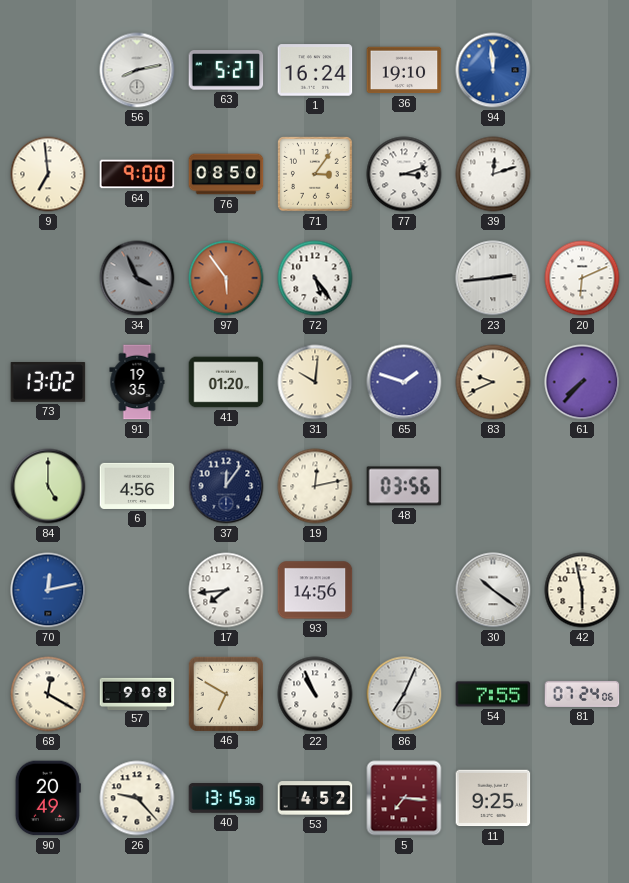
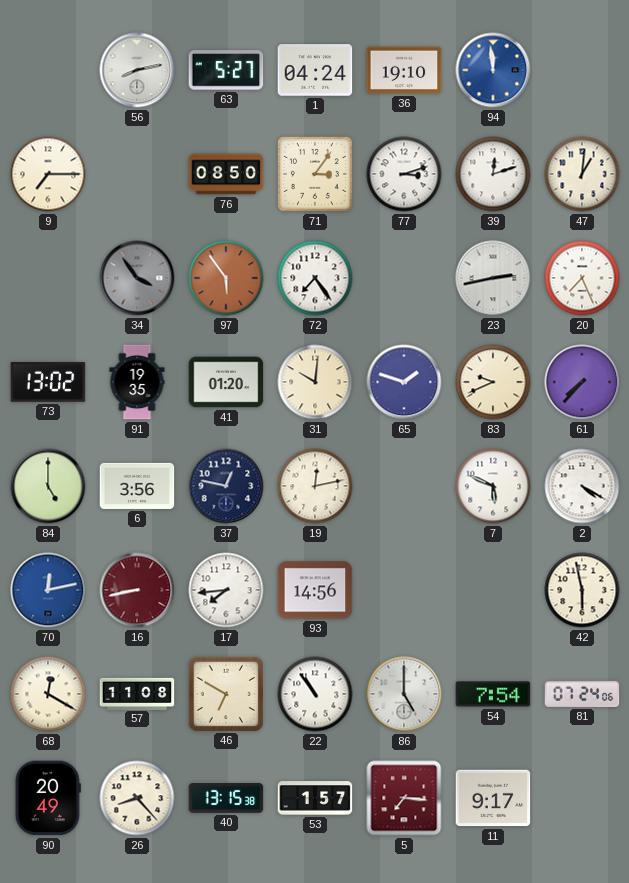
1: 16:24 -> 04:24
9: 6:59 -> 7:15
64: 9:00 -> none
47: none -> 1:01
34: 3:56 -> 3:54
72: 5:24 -> 7:24
23: 2:44 -> 2:43
20: 6:11 -> 7:26
6: 4:56 -> 3:56
37: 12:06 -> 12:47
48: 03:56 -> none
7: none -> 5:49
2: none -> 4:20
16: none -> 8:43
30: 10:21 -> none
57: 9:08 -> 11:08
22: 10:56 -> 10:54
86: 7:04 -> 5:00
54: 7:55 -> 7:54
26: 9:23 -> 8:23
53: 4:52 -> 1:57
11: 9:25 -> 9:17
